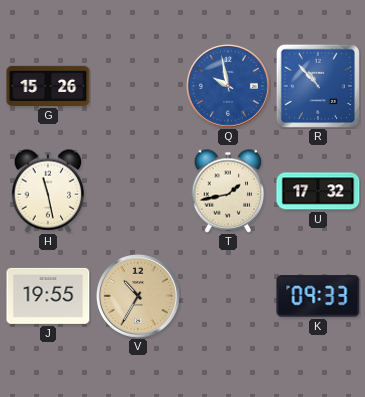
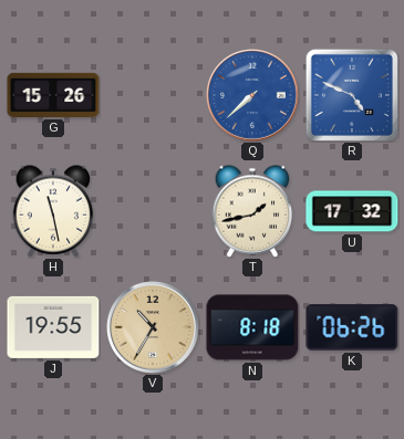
Q: 9:58 -> 7:38
R: 10:53 -> 4:49
N: none -> 8:18
K: 09:33 -> 06:26
